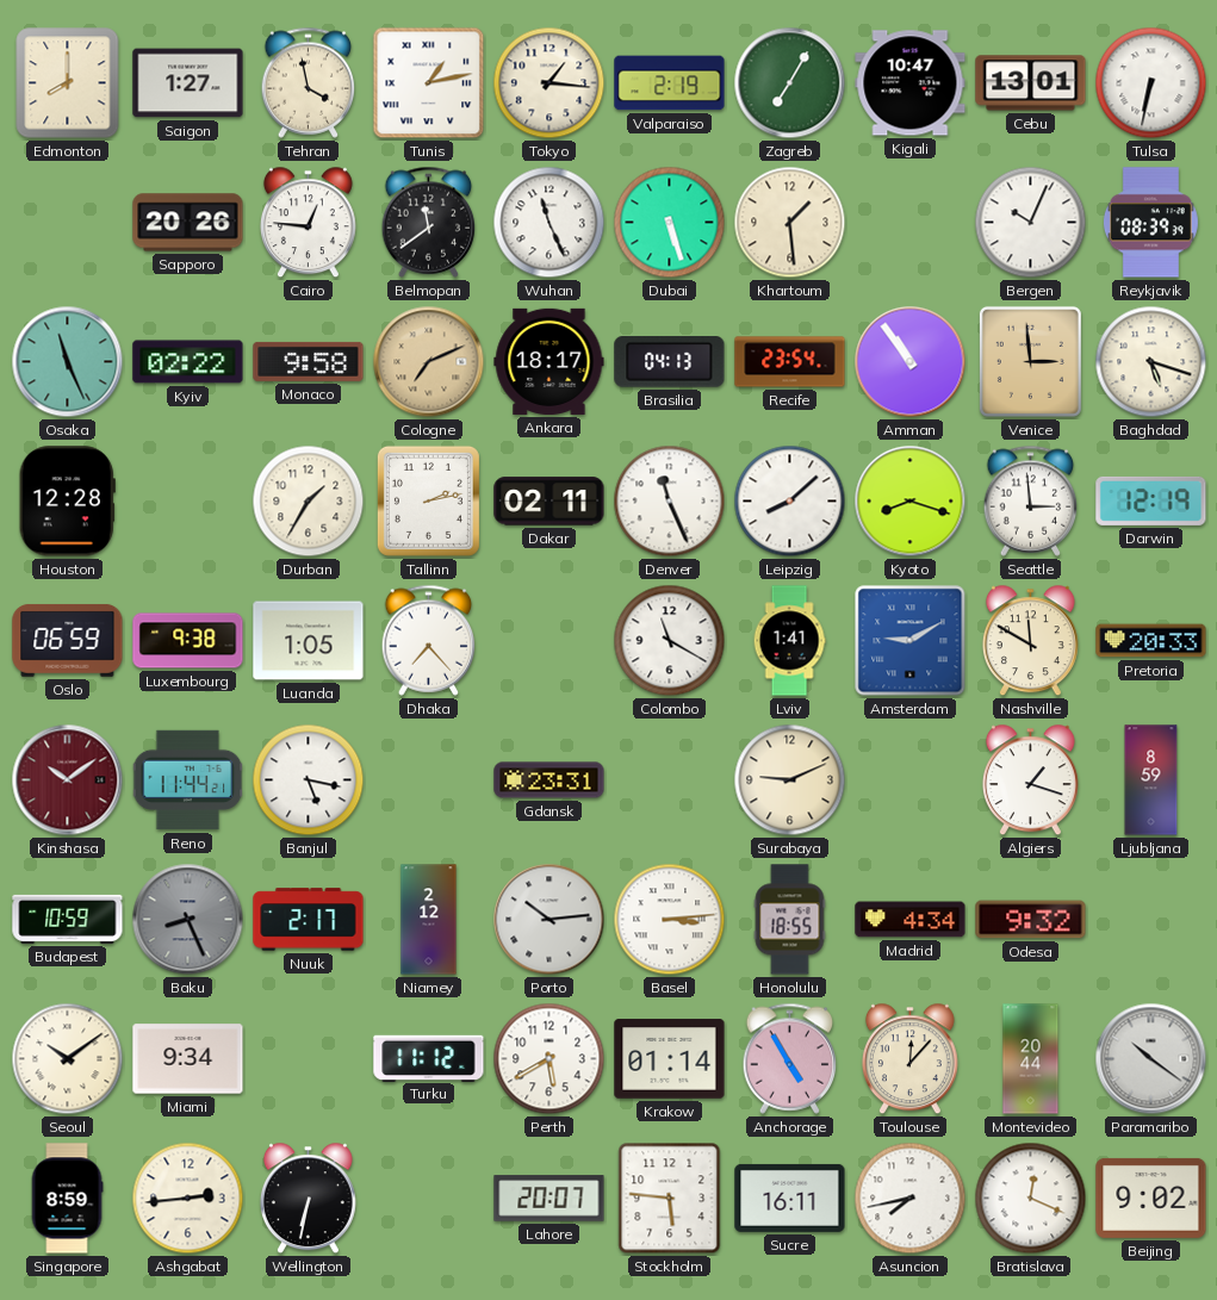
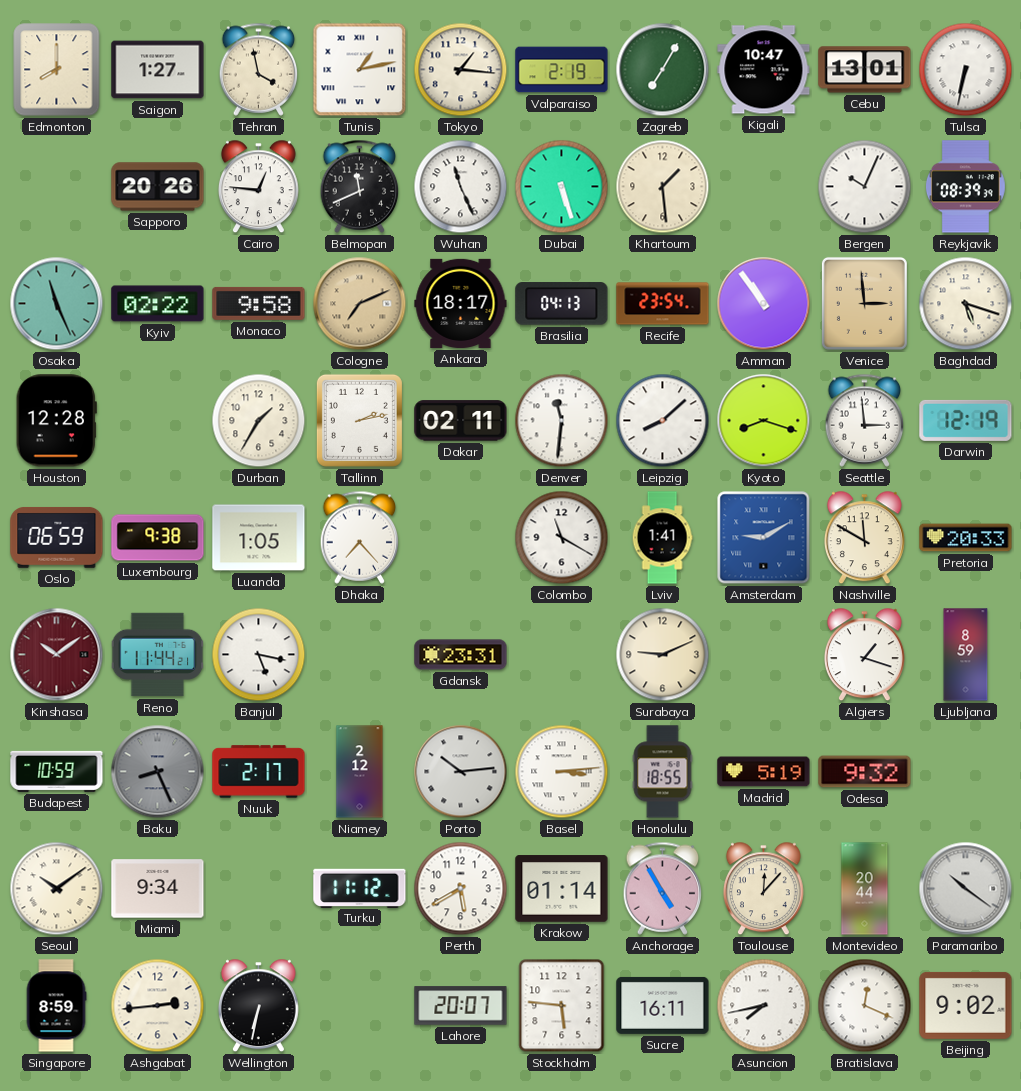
Belmopan: 11:39 -> 11:41
Denver: 11:26 -> 11:31
Madrid: 4:34 -> 5:19
